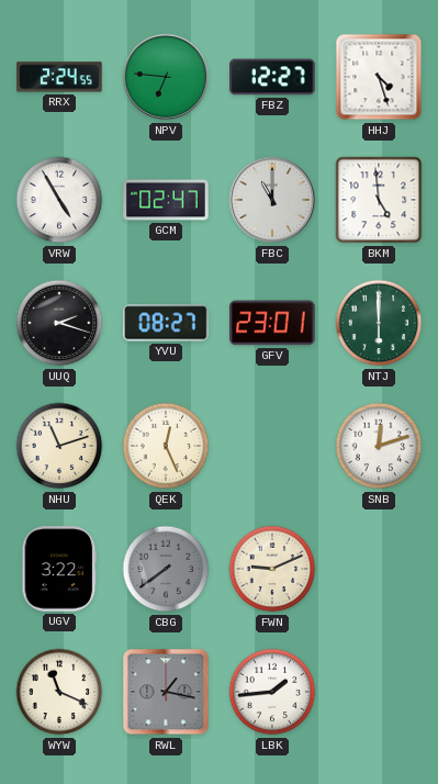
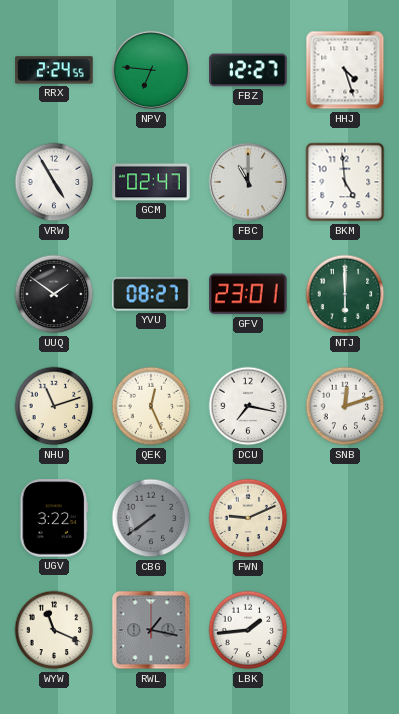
UUQ: 2:18 -> 1:51
DCU: none -> 7:17
